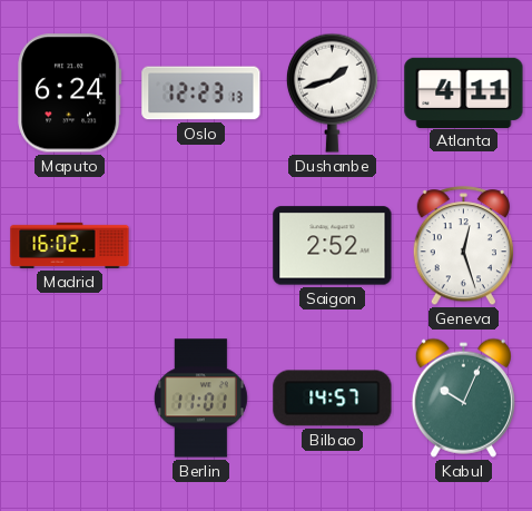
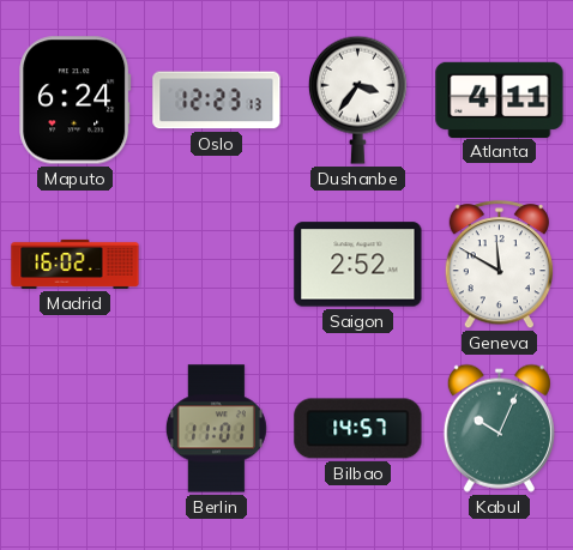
Dushanbe: 1:42 -> 3:36
Geneva: 12:27 -> 11:50
